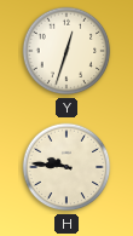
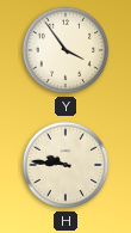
Y: 12:33 -> 3:54
